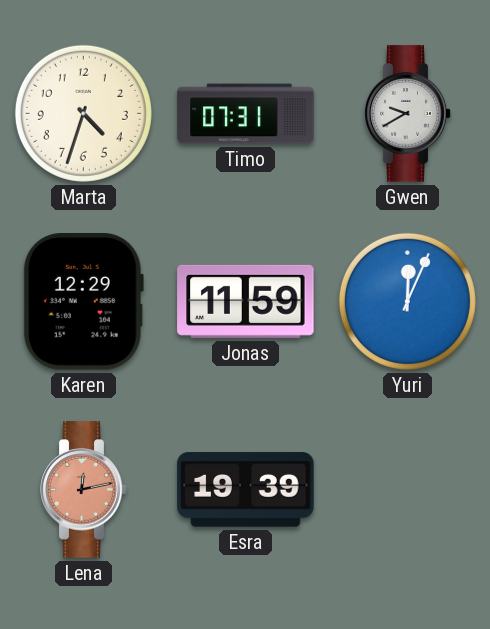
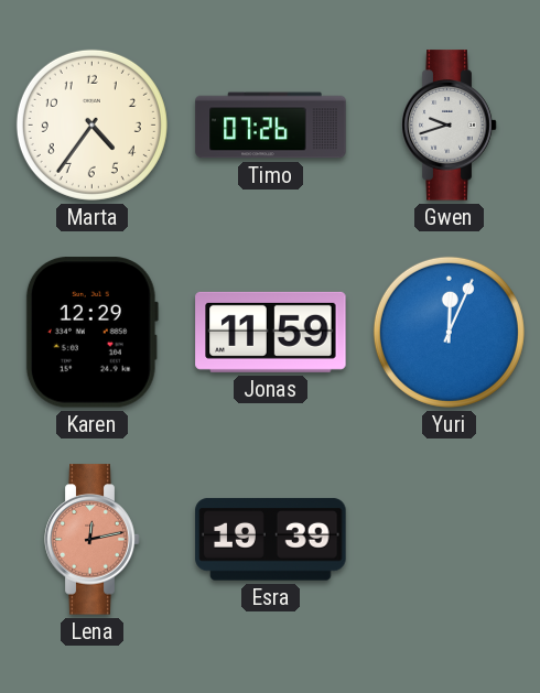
Marta: 4:33 -> 4:36
Timo: 07:31 -> 07:26
Gwen: 9:40 -> 9:42
